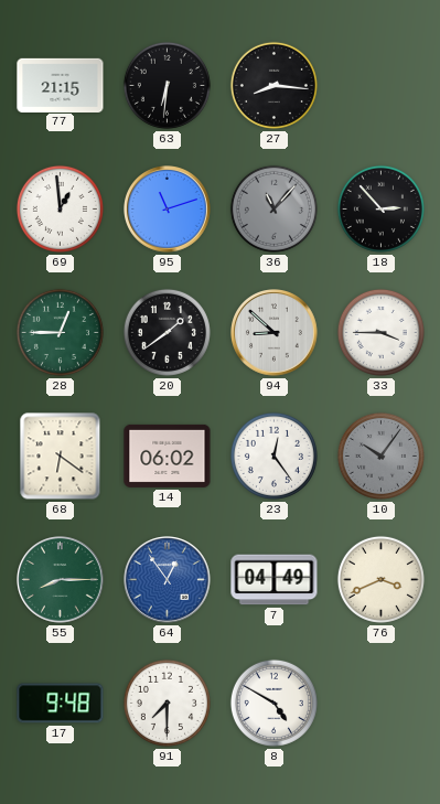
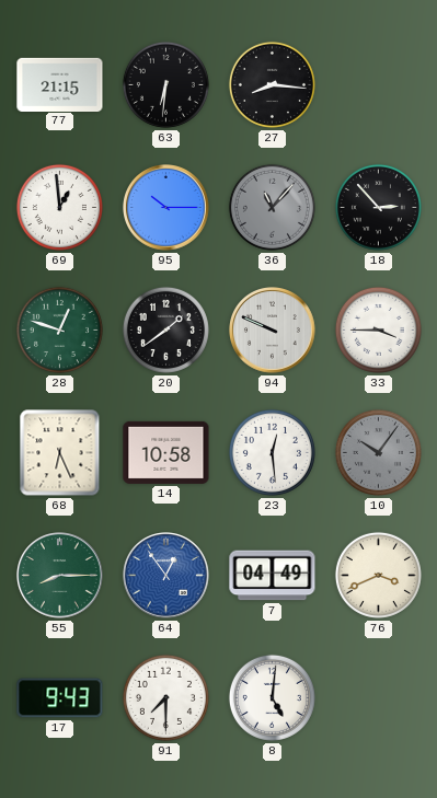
95: 11:12 -> 10:15
28: 12:45 -> 12:48
94: 8:52 -> 9:49
68: 6:21 -> 6:26
14: 06:02 -> 10:58
23: 12:24 -> 12:29
17: 9:48 -> 9:43
8: 4:50 -> 5:01
